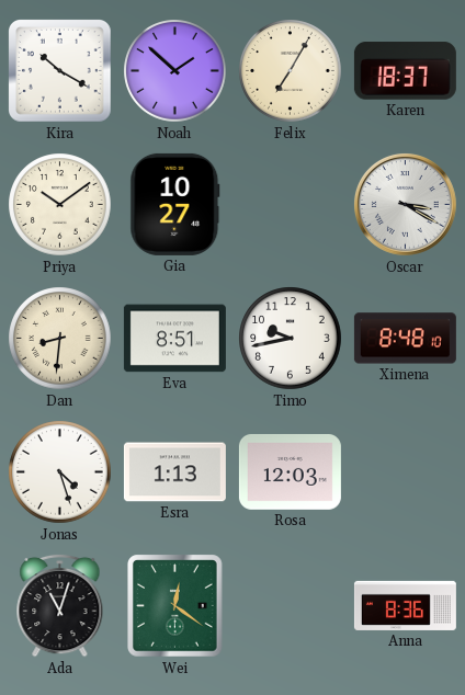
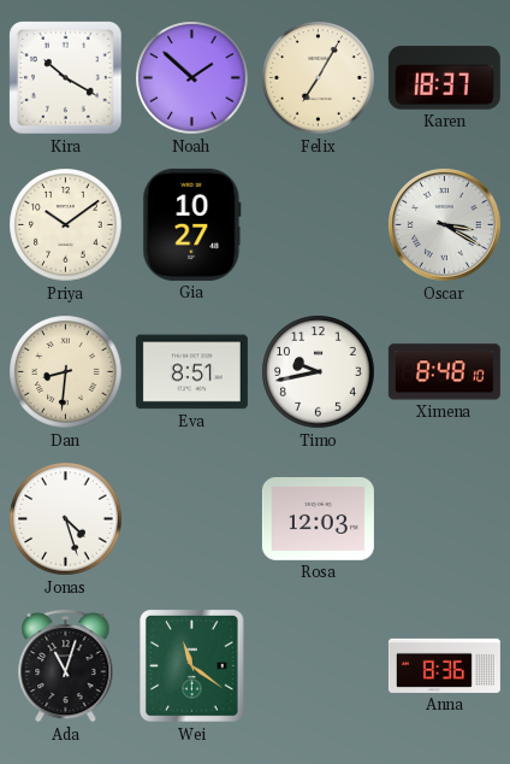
Esra: 1:13 -> none
Wei: 12:21 -> 11:21
